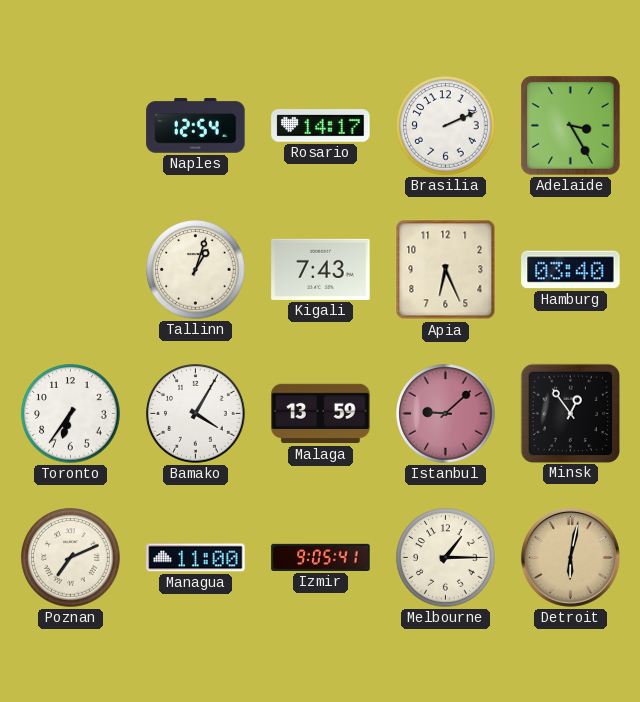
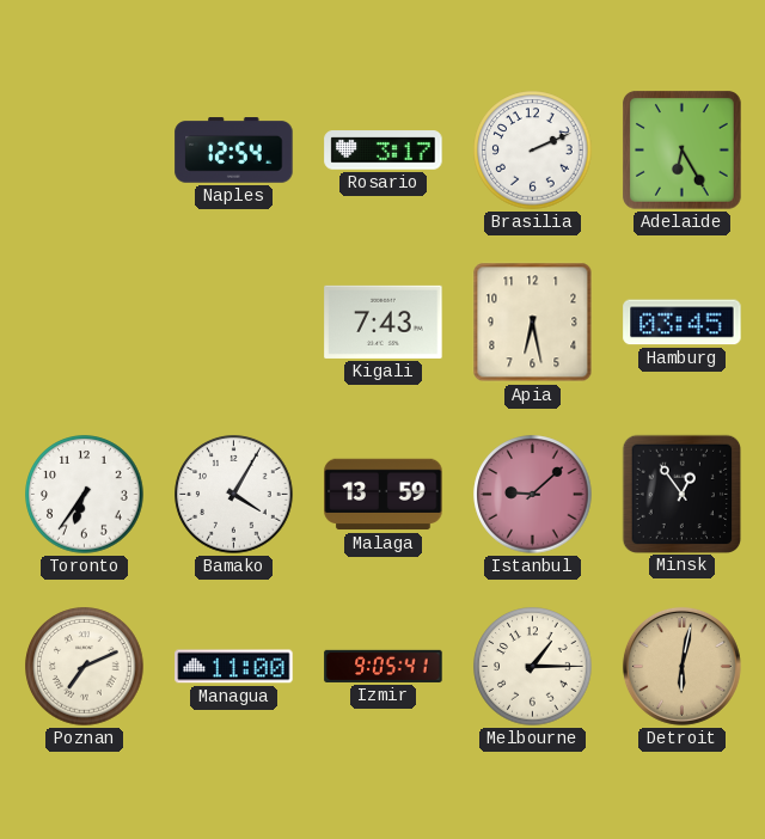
Rosario: 14:17 -> 3:17
Adelaide: 3:25 -> 6:25
Tallinn: 1:03 -> none
Apia: 6:26 -> 6:28
Hamburg: 03:40 -> 03:45
